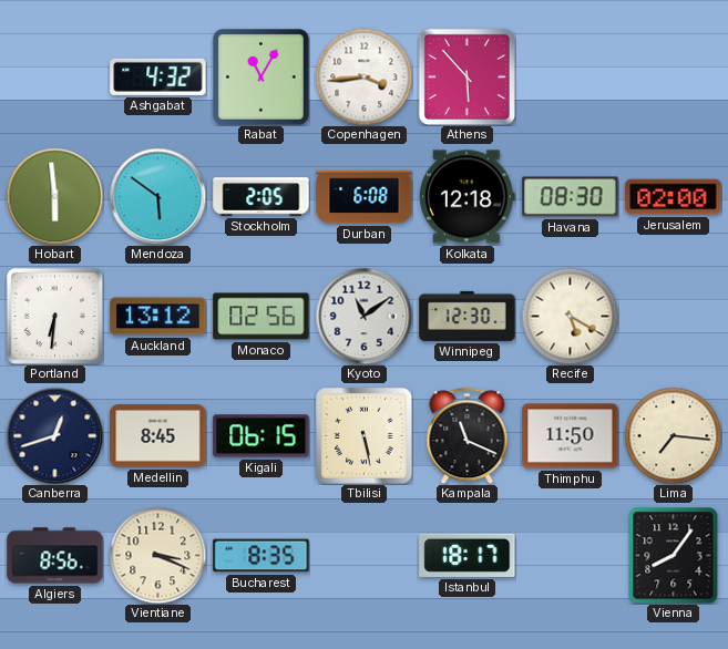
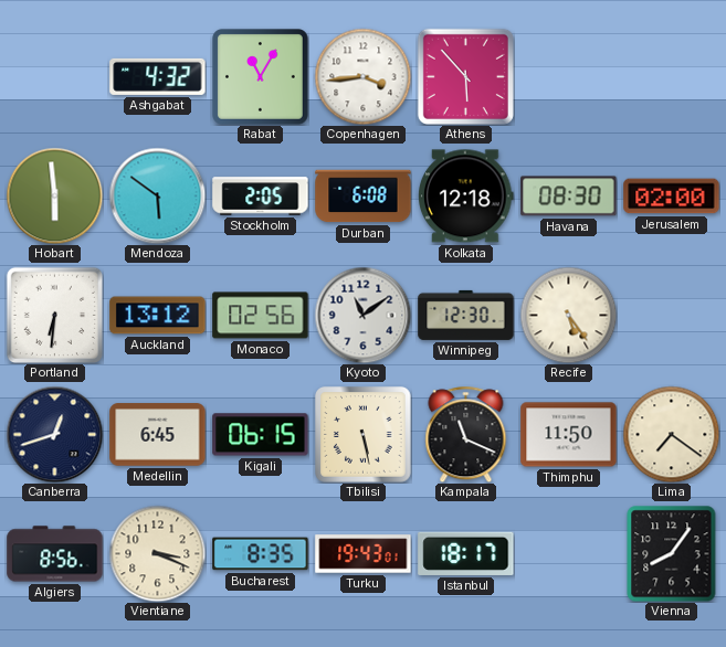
Recife: 5:20 -> 5:24
Medellin: 8:45 -> 6:45
Lima: 7:16 -> 7:21
Turku: none -> 19:43
